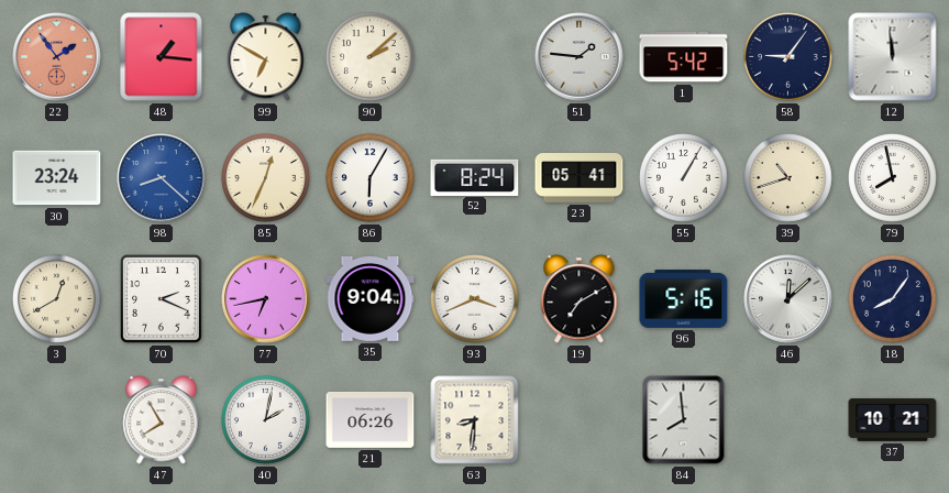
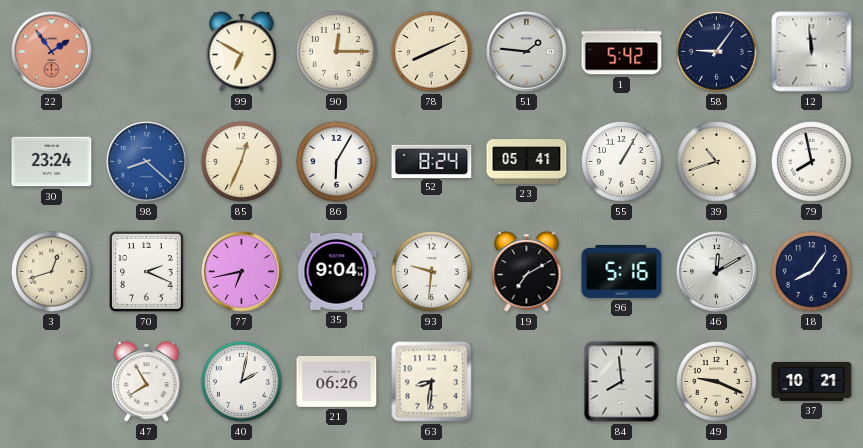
48: 1:16 -> none
90: 2:08 -> 12:15
78: none -> 8:11
3: 12:40 -> 12:42
93: 3:41 -> 9:31
46: 12:08 -> 12:10
49: none -> 9:19
